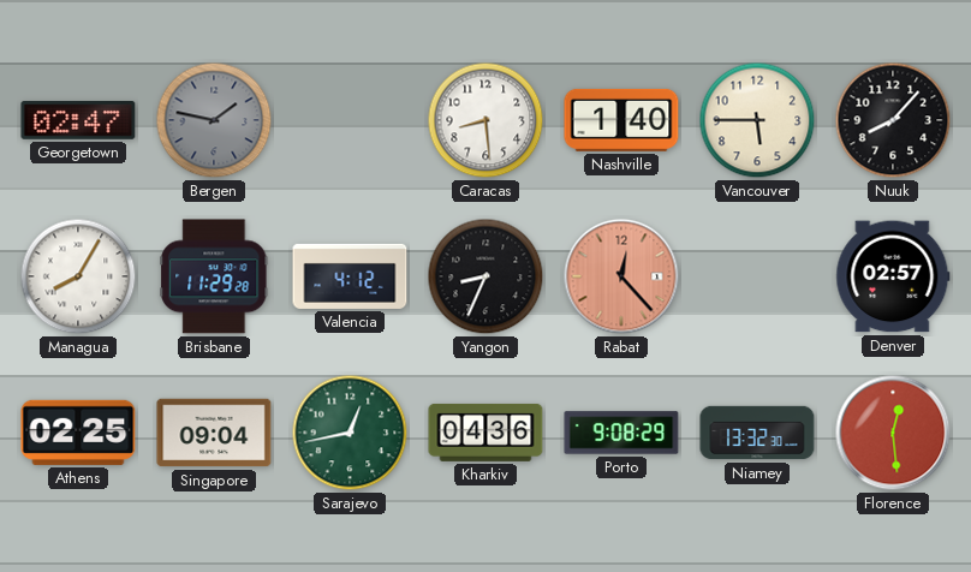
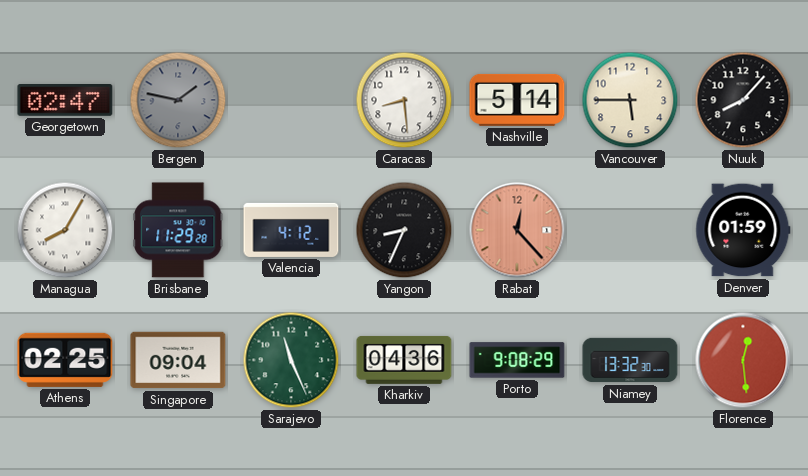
Nashville: 1:40 -> 5:14
Denver: 02:57 -> 01:59
Sarajevo: 12:43 -> 11:26
